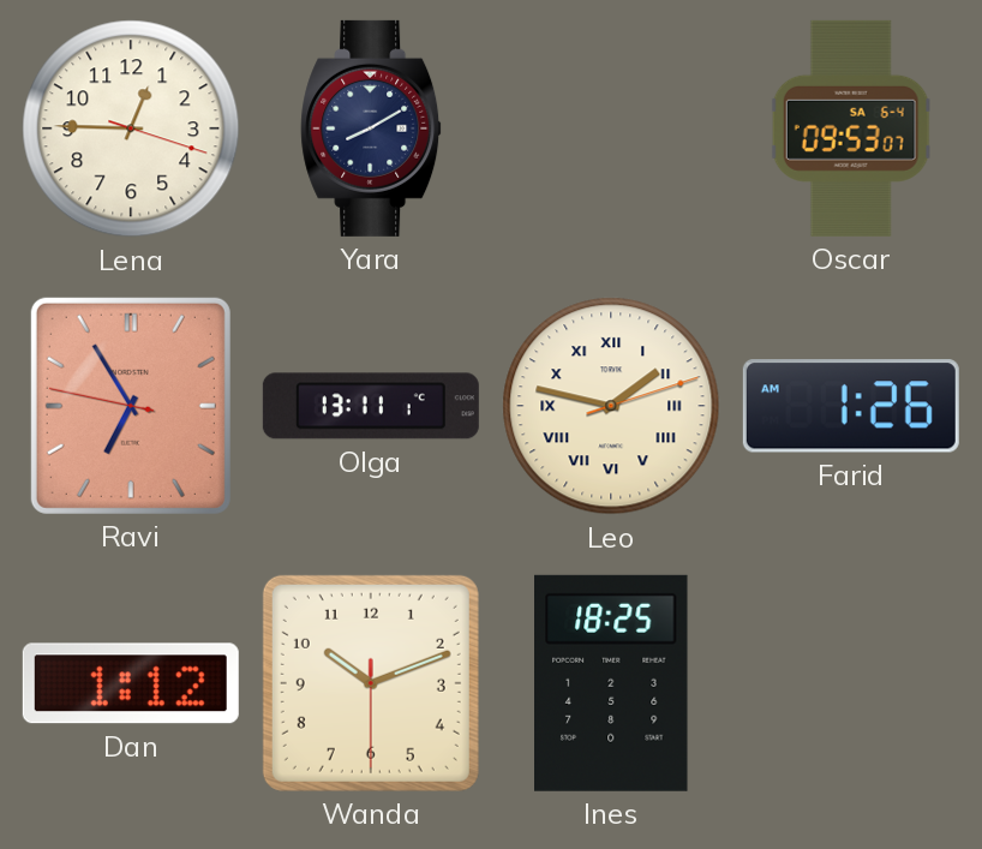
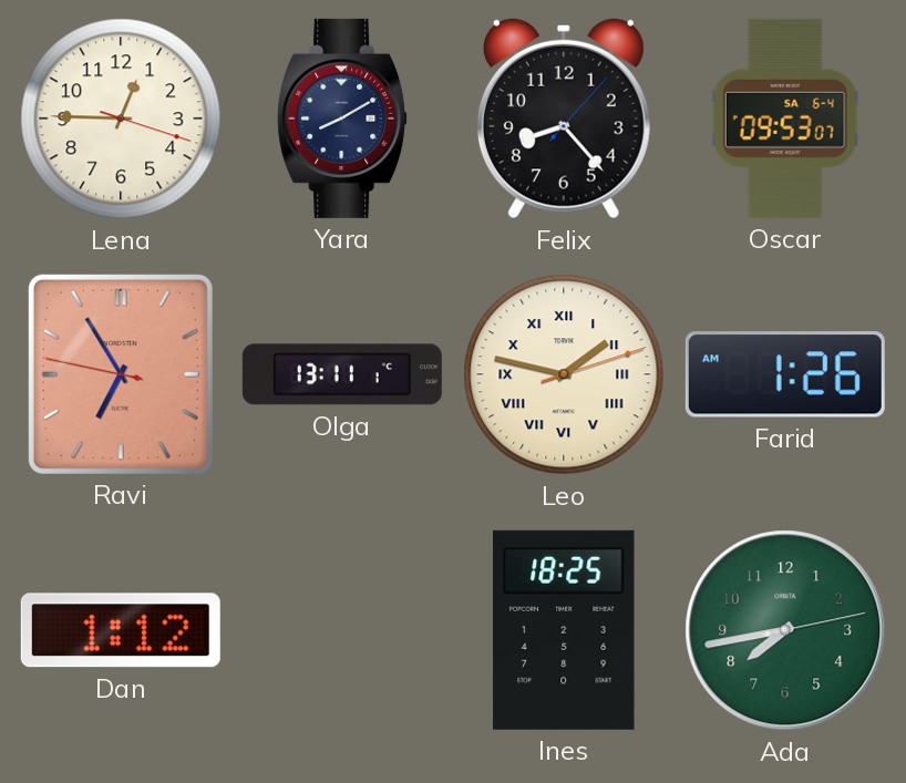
Felix: none -> 8:23
Wanda: 10:11 -> none
Ada: none -> 7:43
